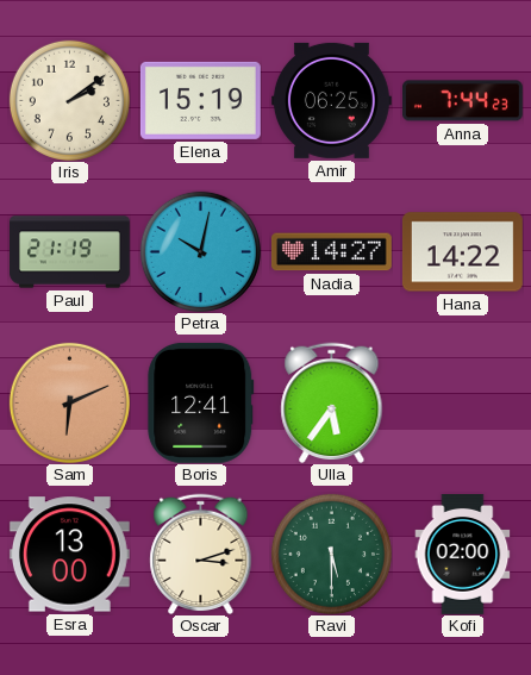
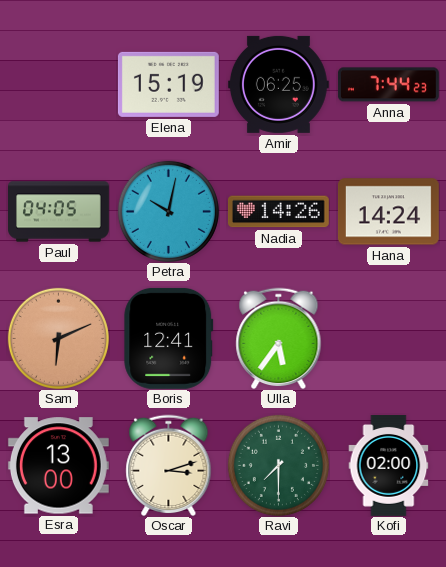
Iris: 2:09 -> none
Paul: 21:19 -> 04:05
Nadia: 14:27 -> 14:26
Hana: 14:22 -> 14:24
Ravi: 5:30 -> 7:30
